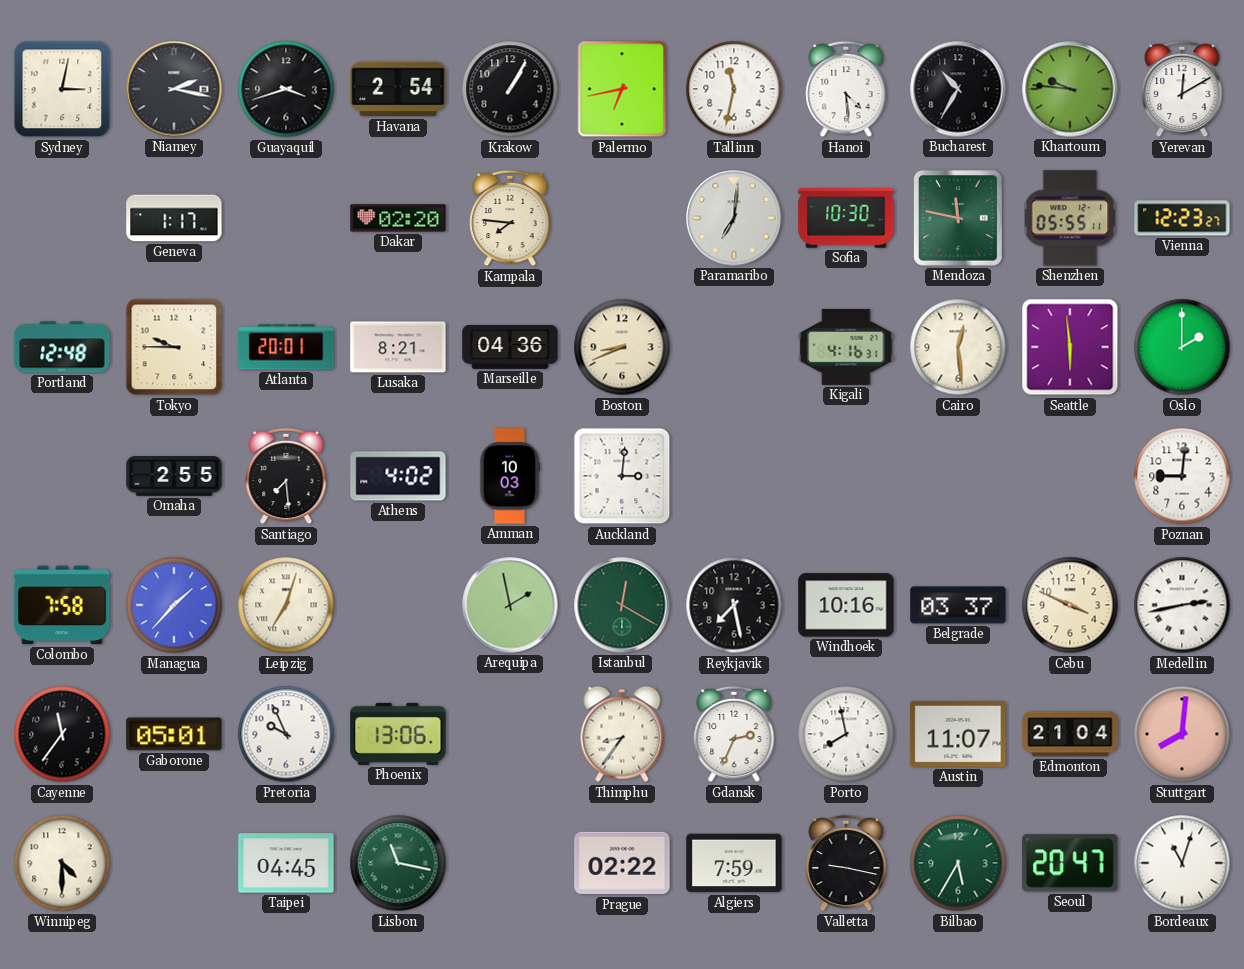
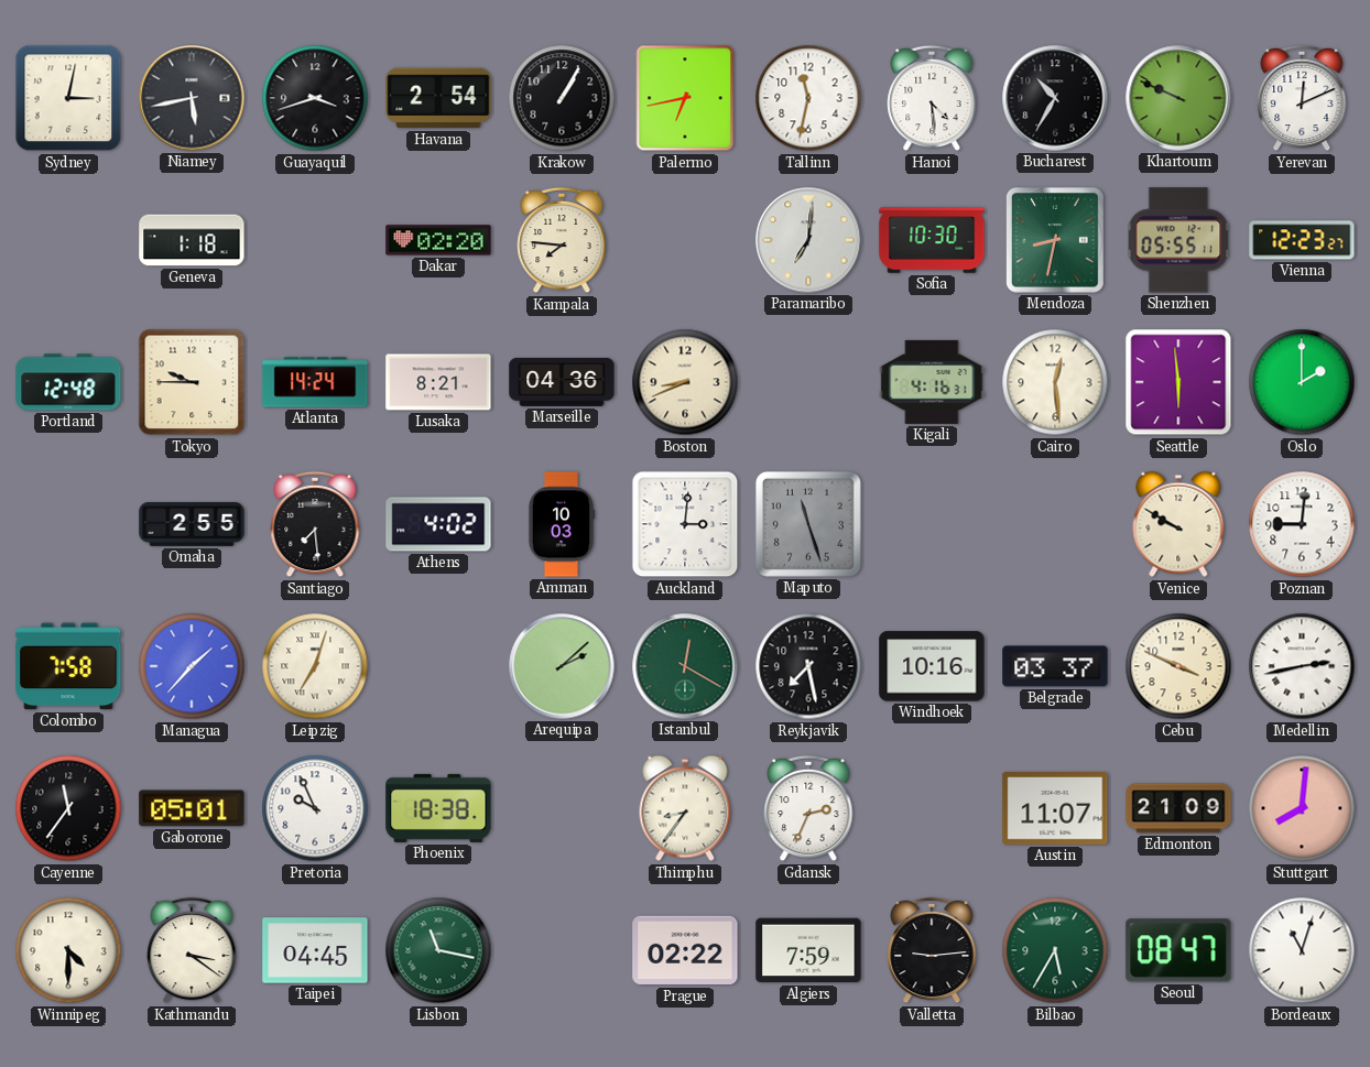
Niamey: 2:17 -> 5:43
Khartoum: 9:46 -> 9:49
Yerevan: 12:10 -> 12:11
Geneva: 1:17 -> 1:18
Mendoza: 11:47 -> 8:32
Atlanta: 20:01 -> 14:24
Maputo: none -> 11:27
Venice: none -> 9:50
Arequipa: 1:58 -> 2:08
Phoenix: 13:06 -> 18:38
Porto: 7:58 -> none
Edmonton: 21:04 -> 21:09
Kathmandu: none -> 3:21
Valletta: 9:17 -> 9:14
Seoul: 20:47 -> 08:47
